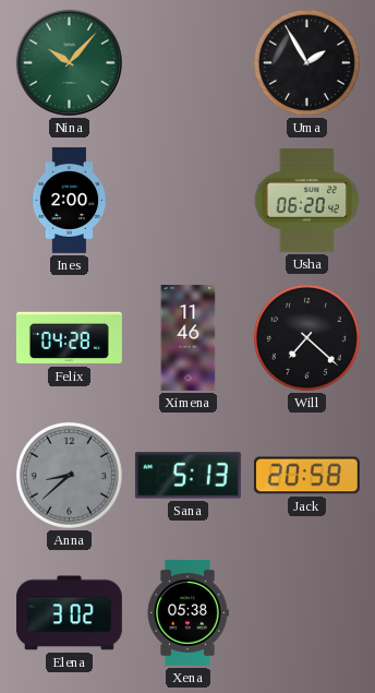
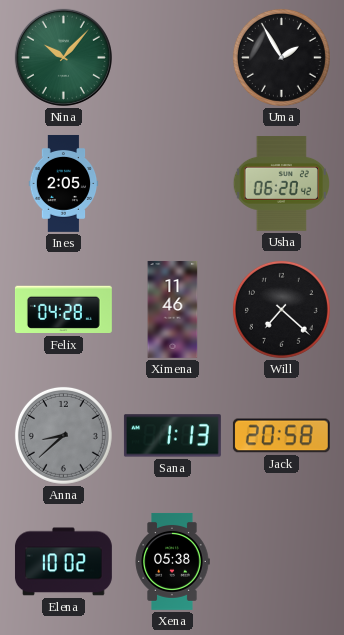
Ines: 2:00 -> 2:05
Sana: 5:13 -> 1:13
Elena: 3:02 -> 10:02
